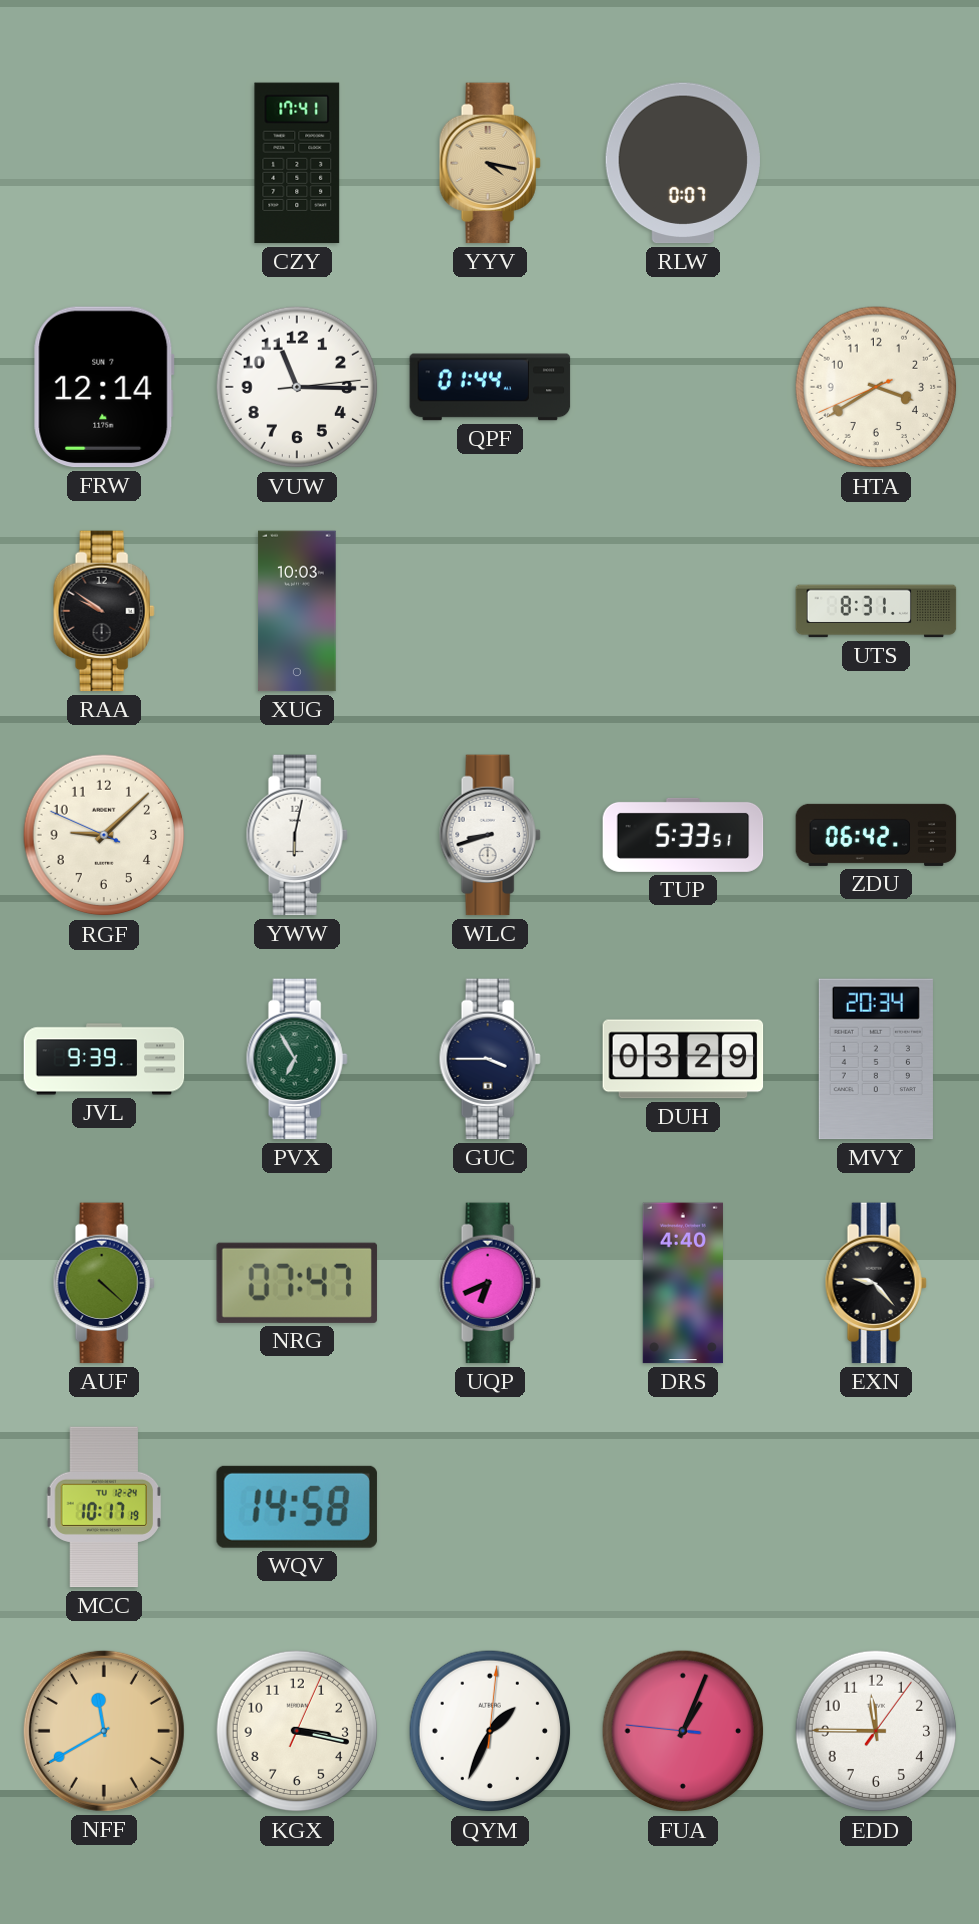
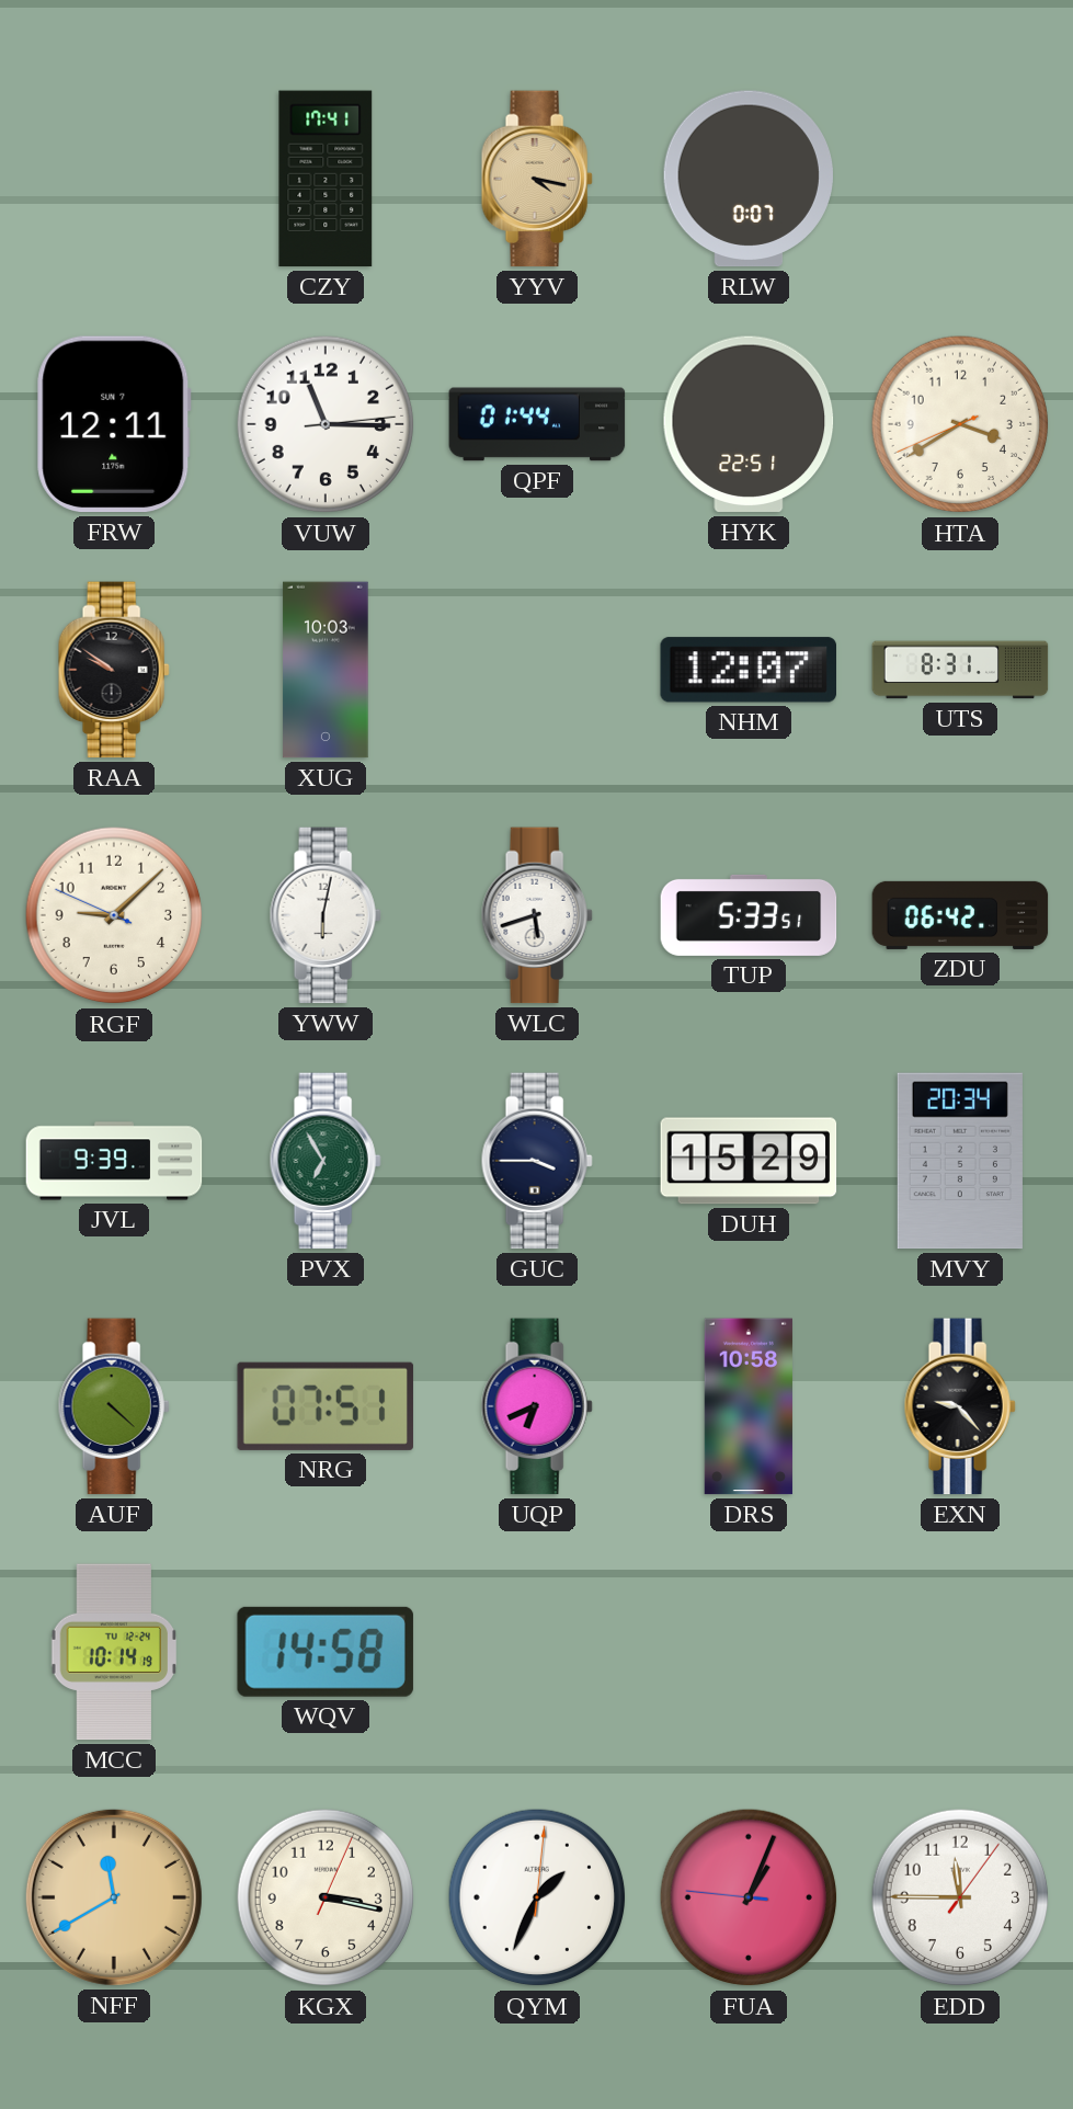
FRW: 12:14 -> 12:11
HYK: none -> 22:51
NHM: none -> 12:07
WLC: 8:42 -> 5:42
DUH: 03:29 -> 15:29
NRG: 07:47 -> 07:51
DRS: 4:40 -> 10:58
MCC: 10:17 -> 10:14
